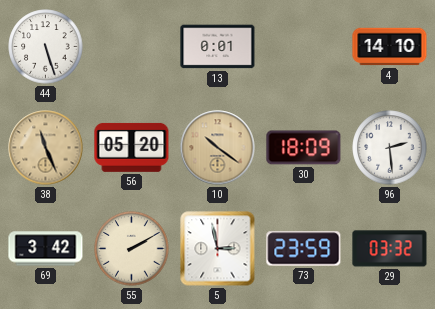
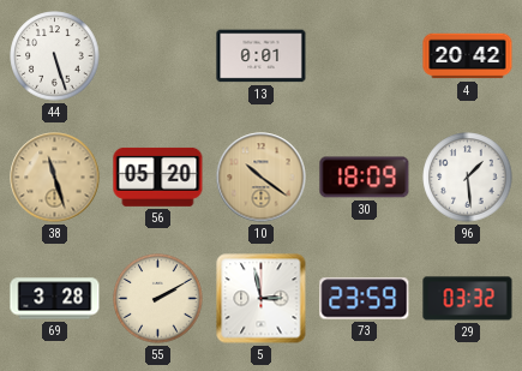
4: 14:10 -> 20:42
38: 11:26 -> 11:27
96: 2:29 -> 1:29
69: 3:42 -> 3:28
